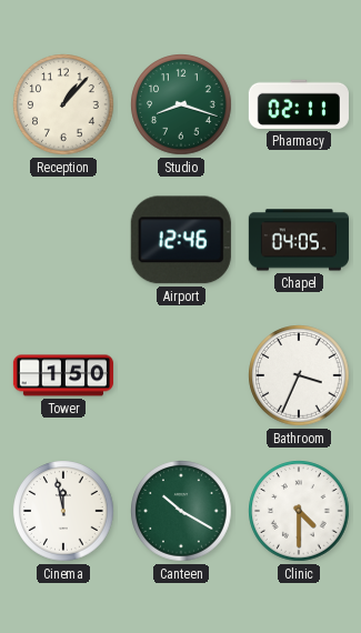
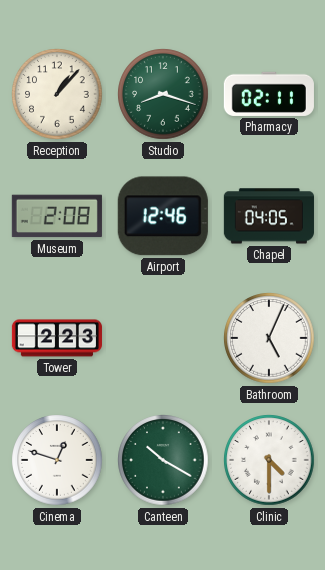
Museum: none -> 2:08
Tower: 1:50 -> 2:23
Bathroom: 3:34 -> 5:04
Cinema: 11:58 -> 12:48
